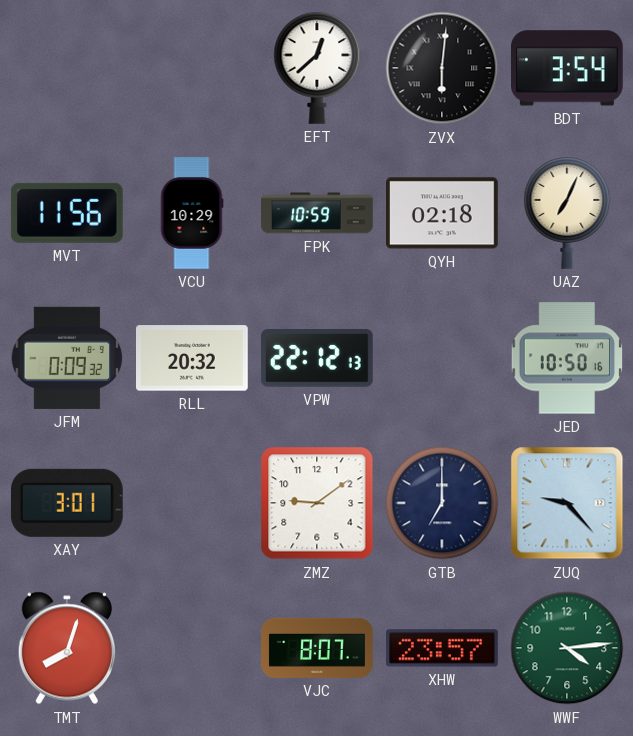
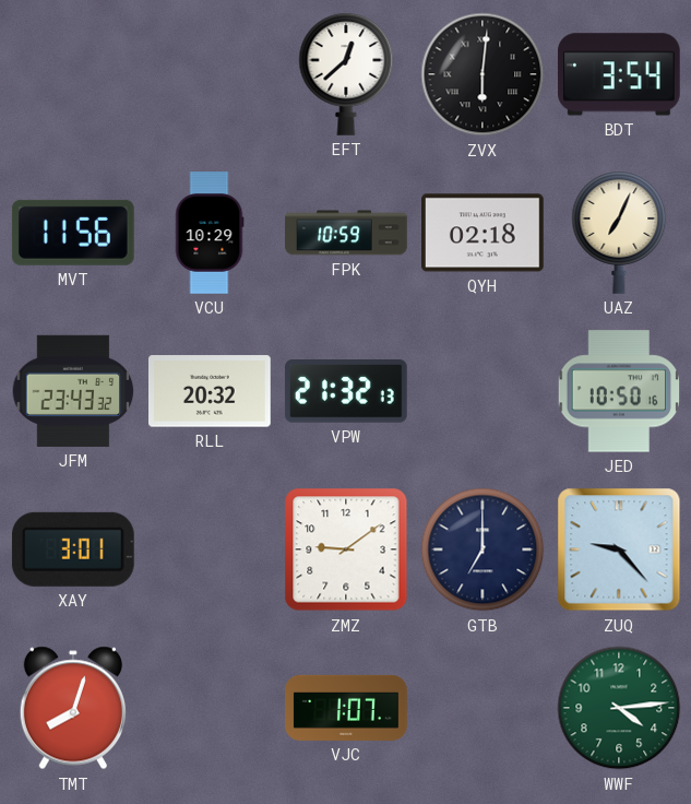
JFM: 0:09 -> 23:43
VPW: 22:12 -> 21:32
VJC: 8:07 -> 1:07
XHW: 23:57 -> none
